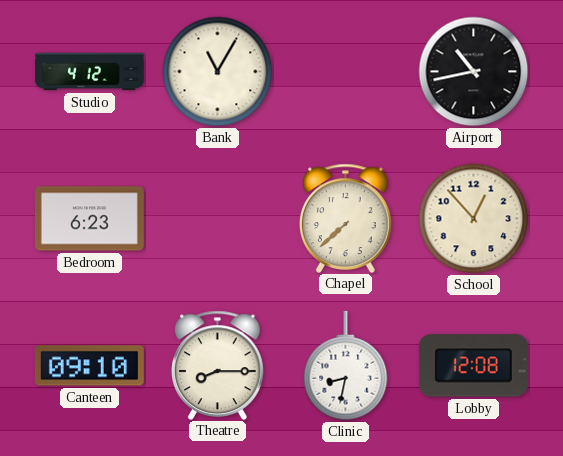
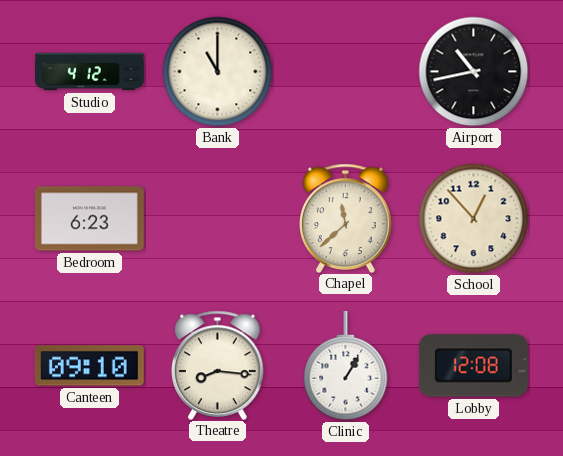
Bank: 11:05 -> 11:00
Chapel: 7:38 -> 11:38
Theatre: 8:15 -> 8:16
Clinic: 8:32 -> 1:05
